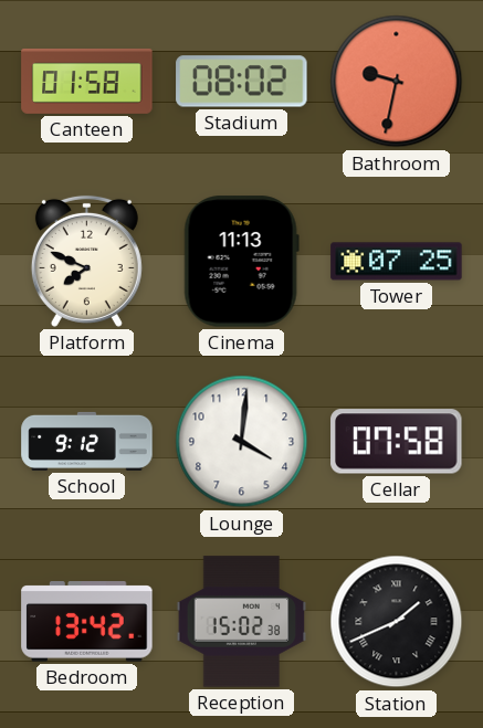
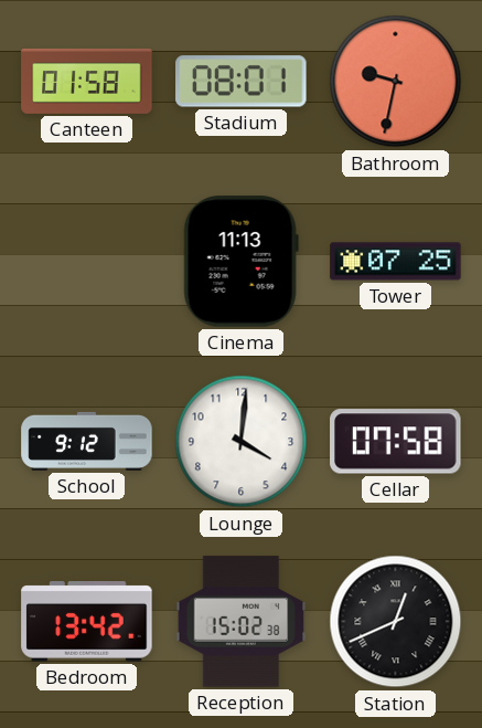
Stadium: 08:02 -> 08:01
Platform: 7:49 -> none
Station: 1:41 -> 12:41
